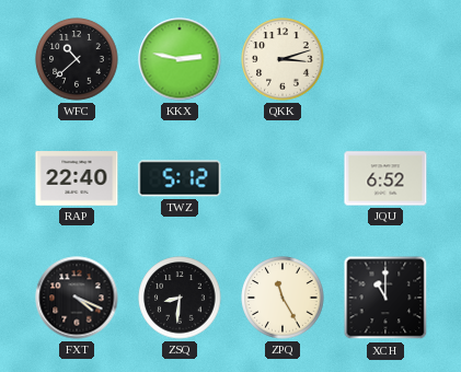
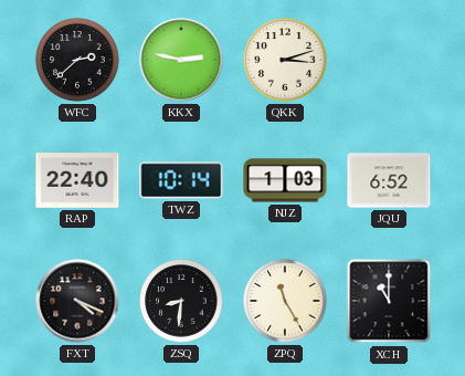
WFC: 10:38 -> 2:38
TWZ: 5:12 -> 10:14
NJZ: none -> 1:03
